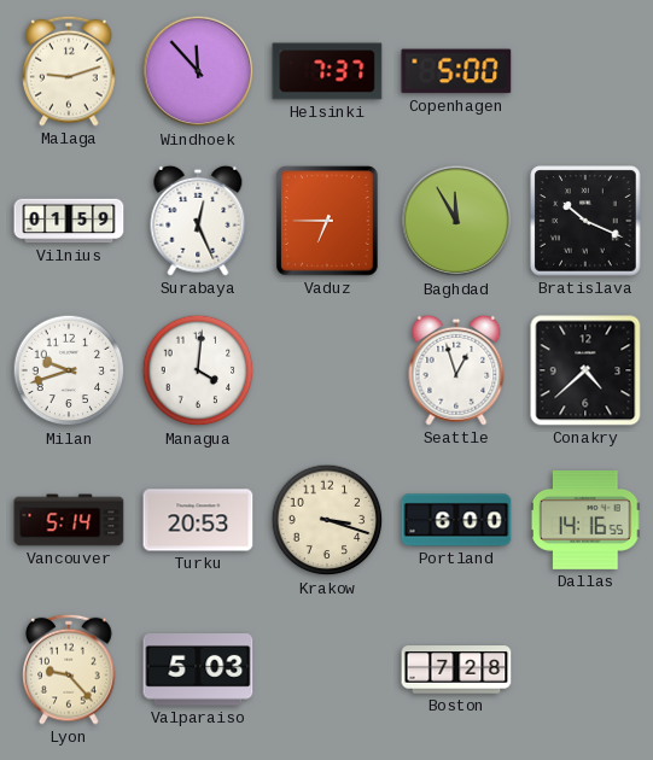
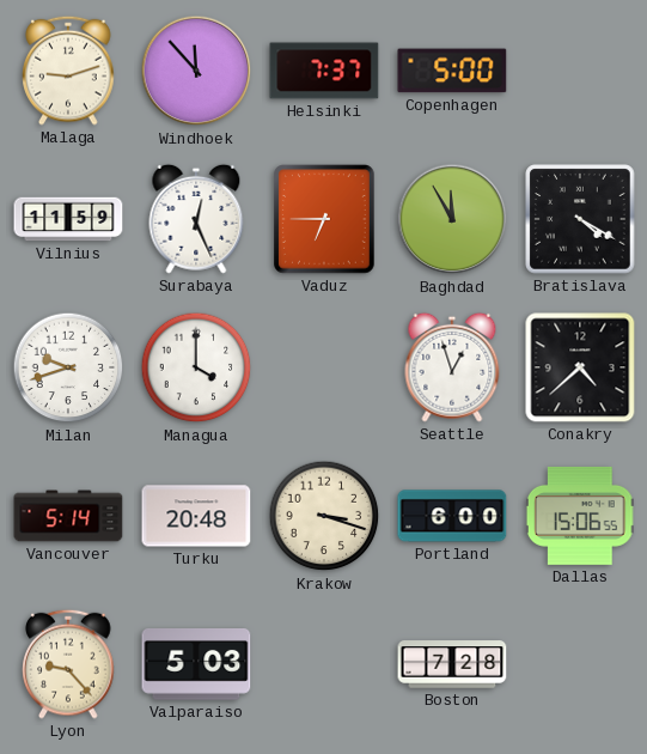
Vilnius: 01:59 -> 11:59
Bratislava: 10:19 -> 4:20
Managua: 4:01 -> 4:00
Turku: 20:53 -> 20:48
Dallas: 14:16 -> 15:06
